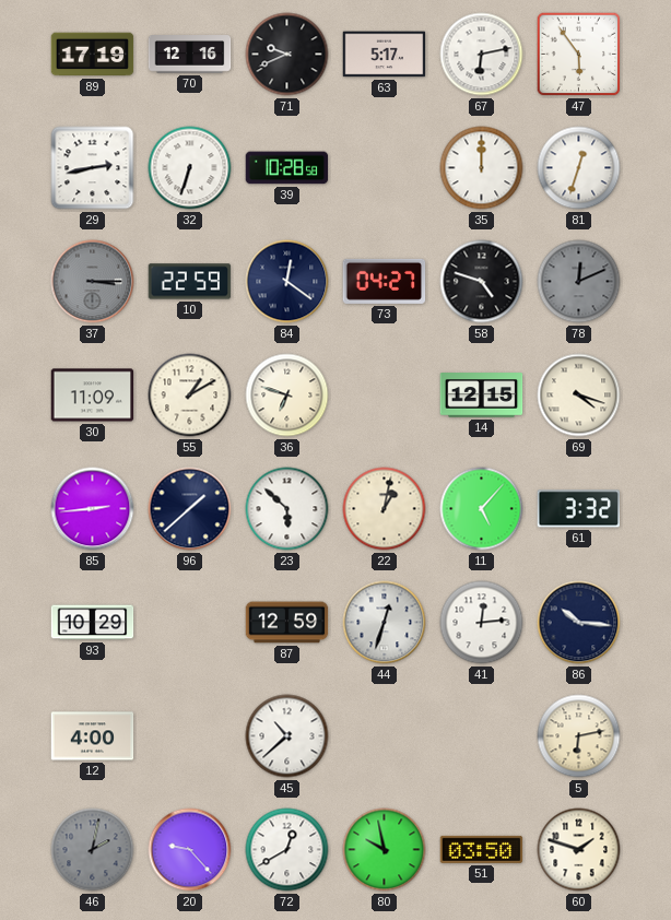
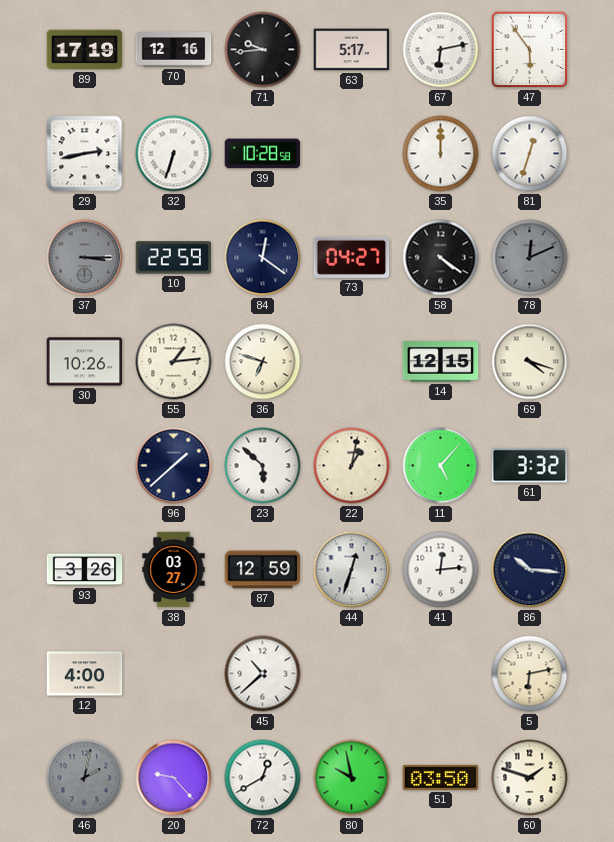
71: 9:41 -> 9:44
58: 4:48 -> 4:21
30: 11:09 -> 10:26
55: 1:10 -> 1:14
85: 2:44 -> none
93: 10:29 -> 3:26
38: none -> 03:27
